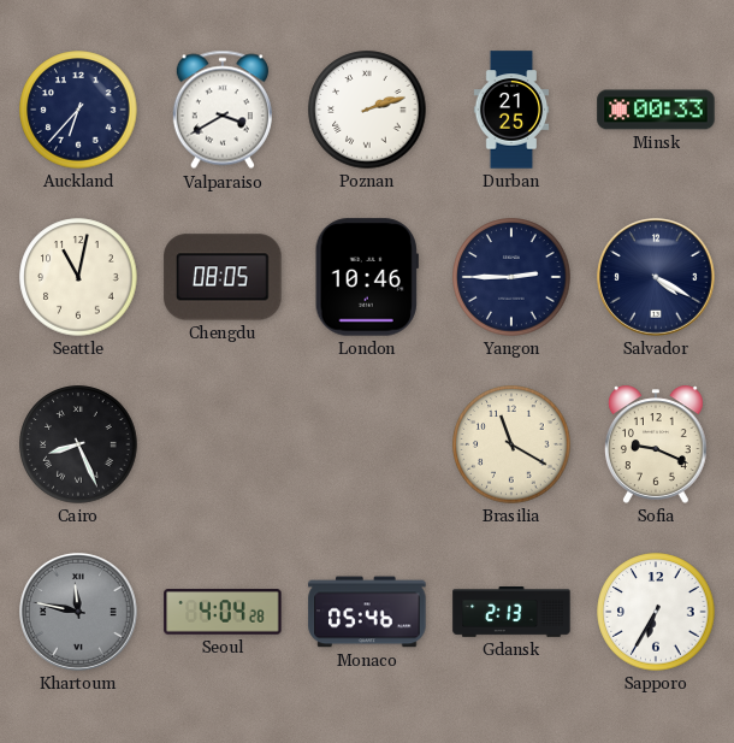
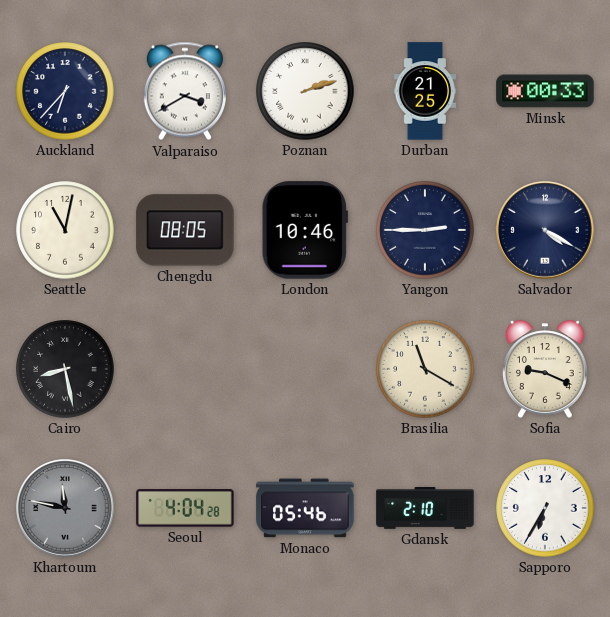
Cairo: 8:26 -> 8:28
Gdansk: 2:13 -> 2:10
